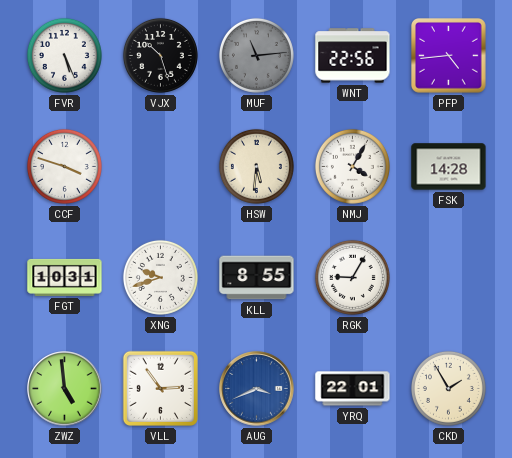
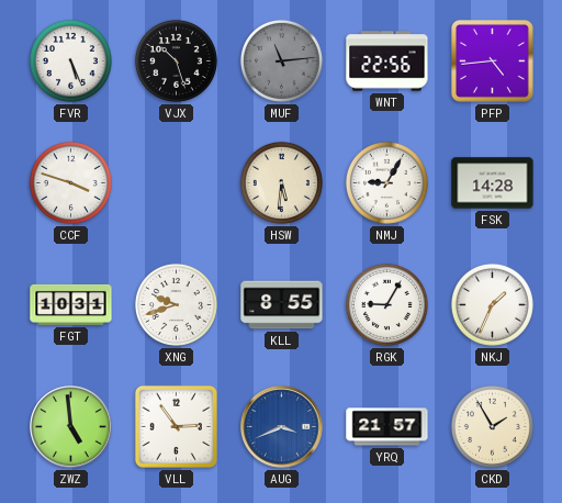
NMJ: 4:05 -> 9:05
NKJ: none -> 1:34
YRQ: 22:01 -> 21:57
